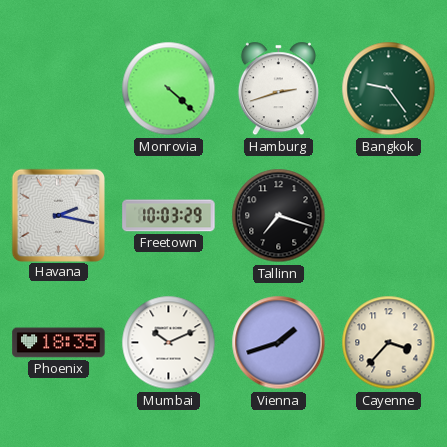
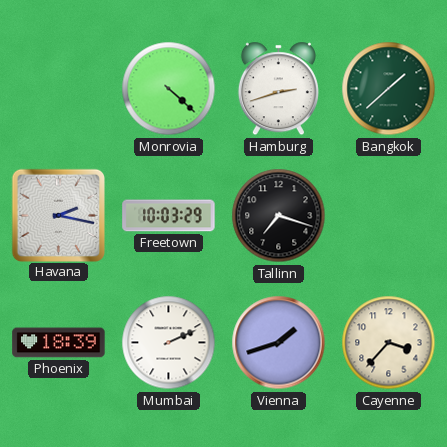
Bangkok: 9:24 -> 1:38
Phoenix: 18:35 -> 18:39
Mumbai: 10:11 -> 2:11
